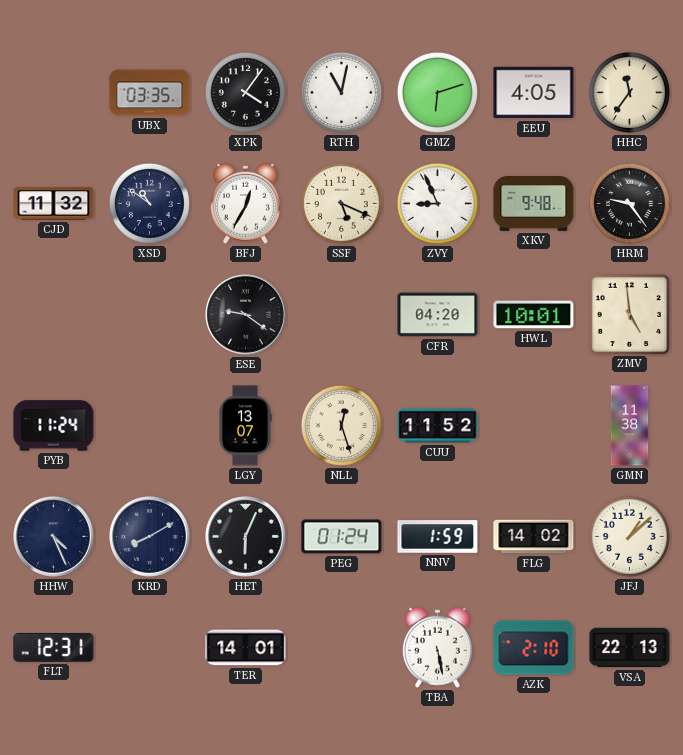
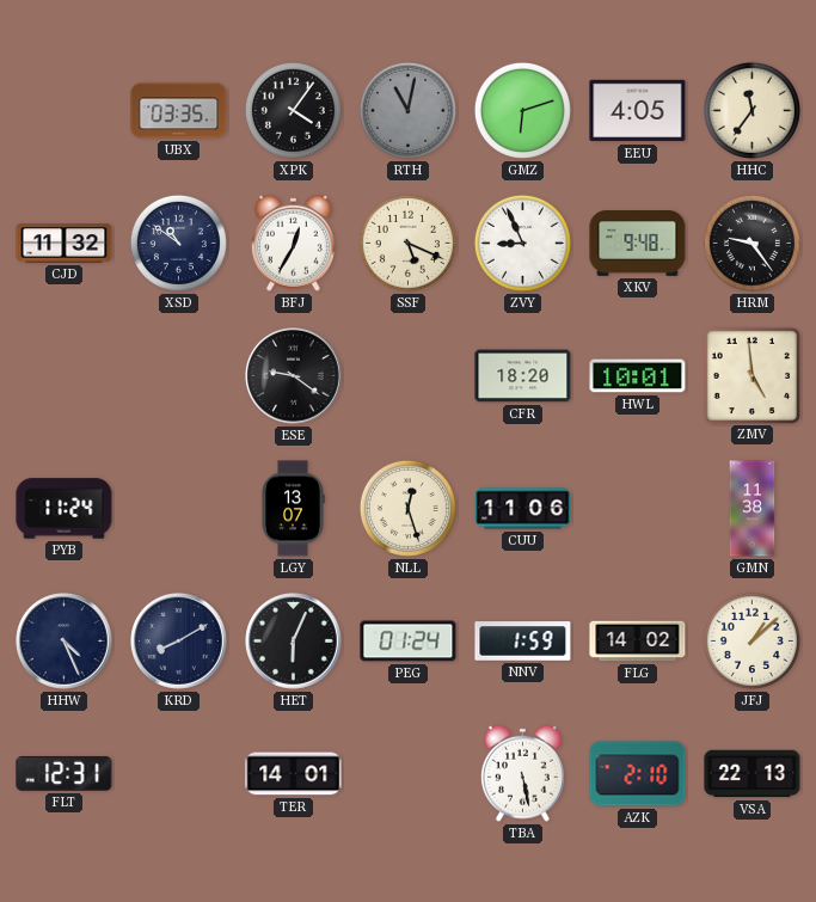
RTH dial: white -> grey
CFR: 04:20 -> 18:20
CUU: 11:52 -> 11:06
